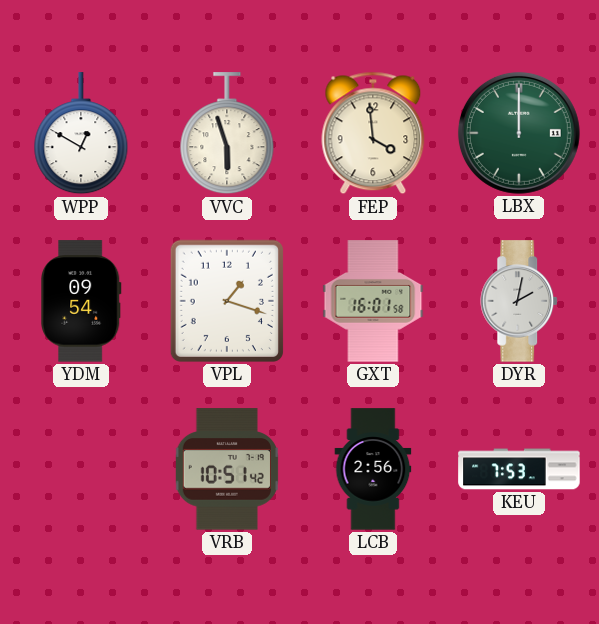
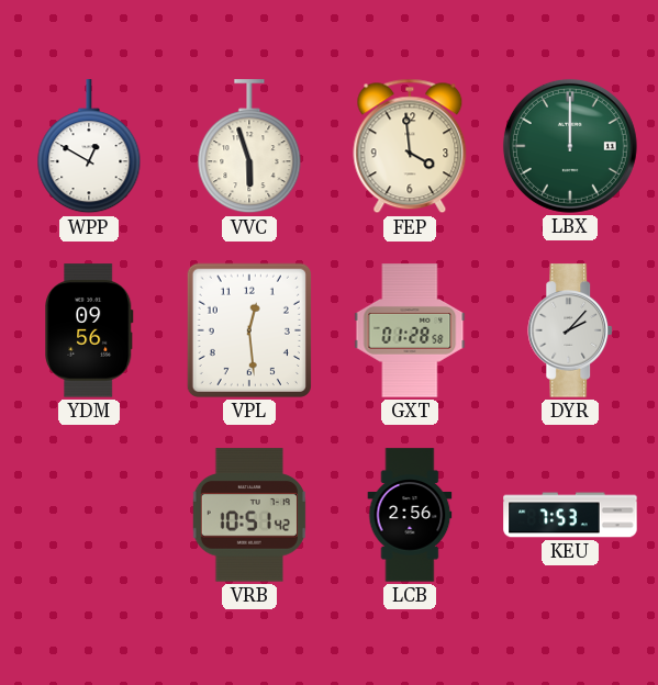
YDM: 09:54 -> 09:56
VPL: 1:18 -> 12:29
GXT: 16:01 -> 01:28
DYR: 2:02 -> 2:07
